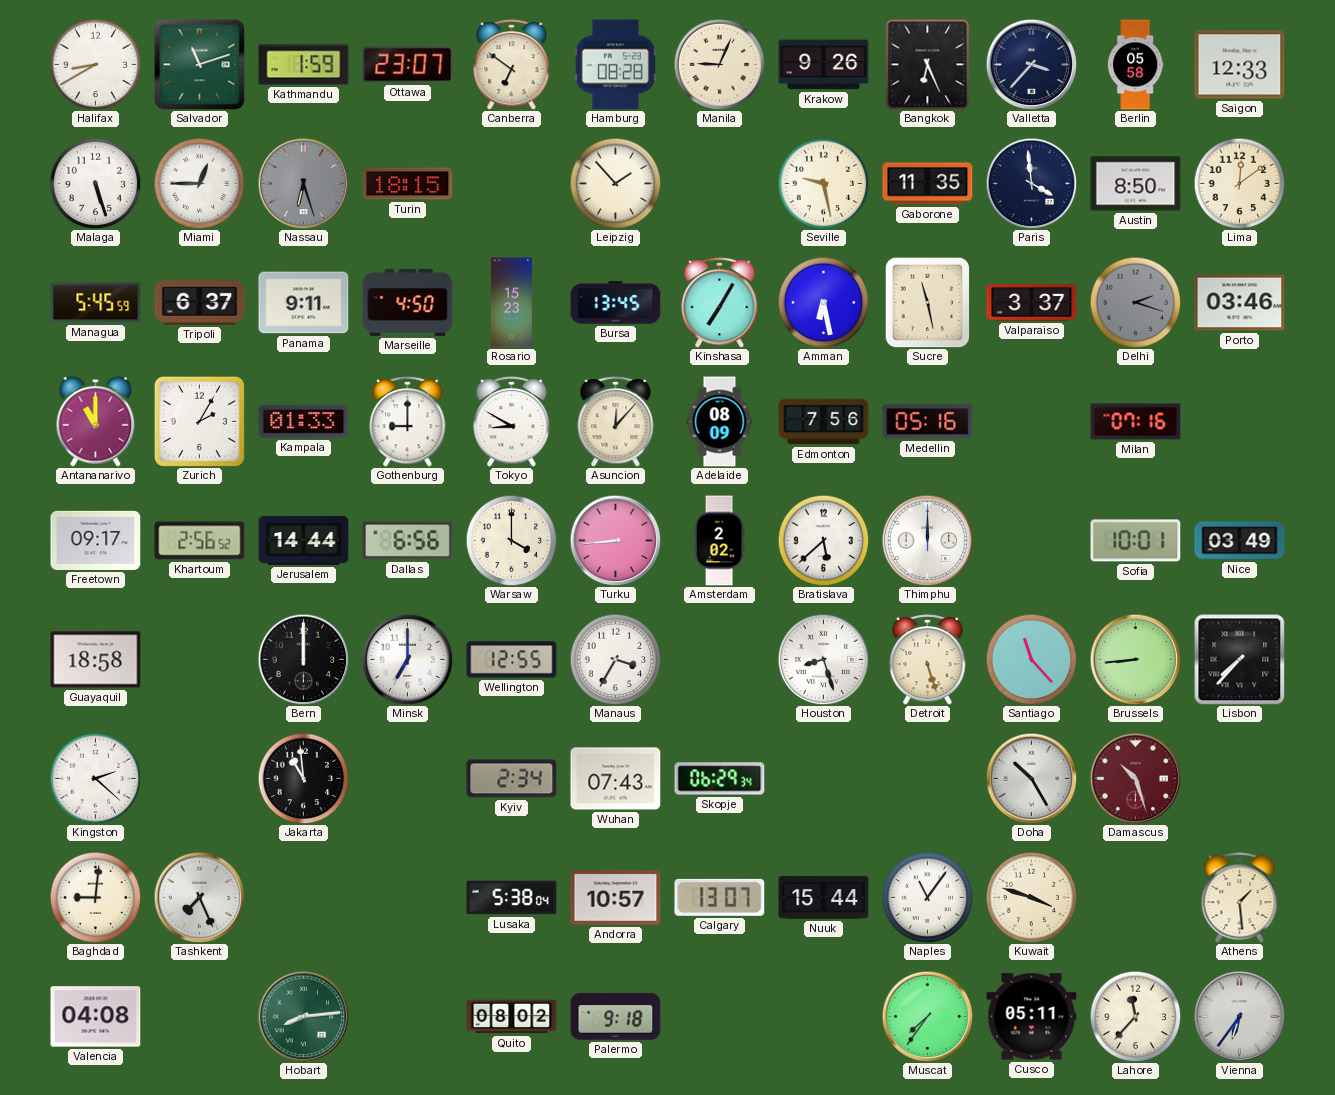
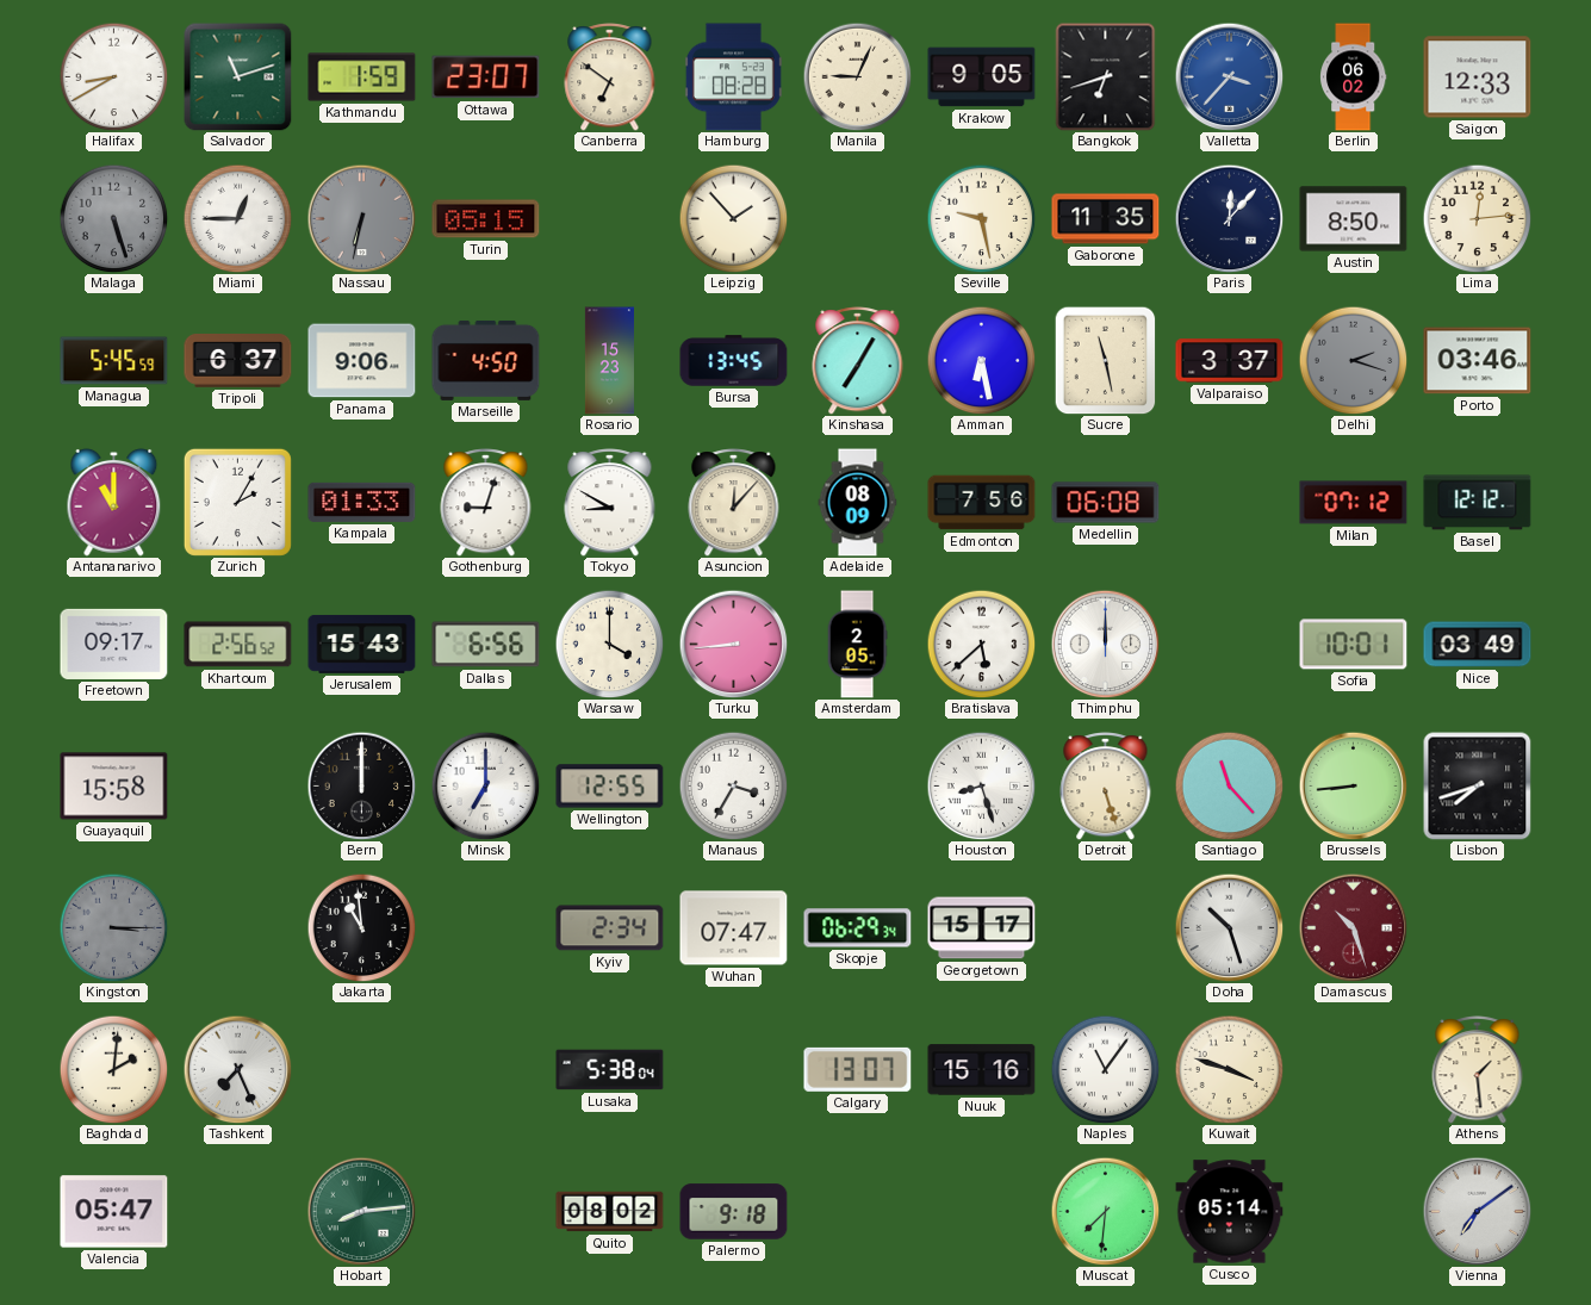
Krakow: 9:26 -> 9:05
Bangkok: 6:26 -> 6:42
Valletta dial: navy -> blue
Berlin: 05:58 -> 06:02
Malaga dial: white -> grey
Nassau: 6:27 -> 6:32
Turin: 18:15 -> 05:15
Paris: 3:59 -> 12:07
Lima: 12:09 -> 12:14
Panama: 9:11 -> 9:06
Gothenburg: 9:00 -> 9:03
Medellin: 05:16 -> 06:08
Milan: 07:16 -> 07:12
Basel: none -> 12:12
Jerusalem: 14:44 -> 15:43
Amsterdam: 2:02 -> 2:05
Guayaquil: 18:58 -> 15:58
Lisbon: 7:37 -> 7:42
Kingston: 2:22 -> 3:15
Kingston dial: white -> grey
Wuhan: 07:43 -> 07:47
Georgetown: none -> 15:17
Doha: 10:25 -> 10:27
Baghdad: 9:01 -> 2:01
Andorra: 10:57 -> none
Nuuk: 15:44 -> 15:16
Valencia: 04:08 -> 05:47
Muscat: 7:36 -> 7:31
Cusco: 05:11 -> 05:14
Lahore: 11:37 -> none
Vienna: 6:36 -> 7:09
